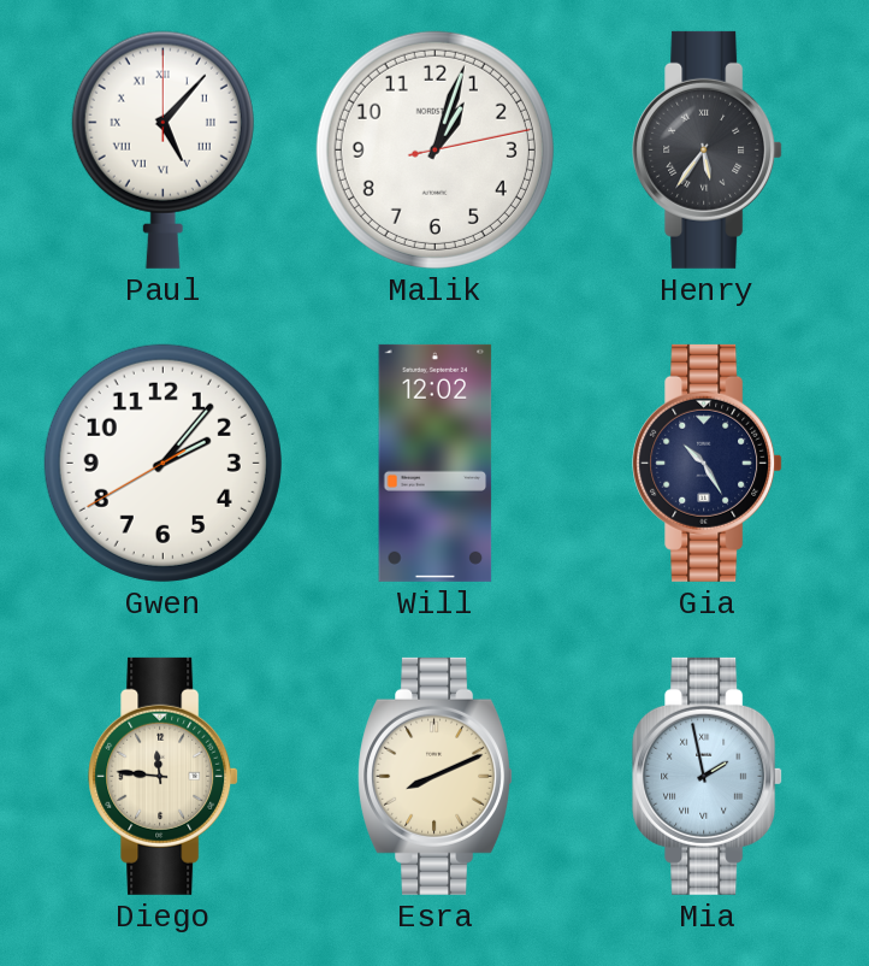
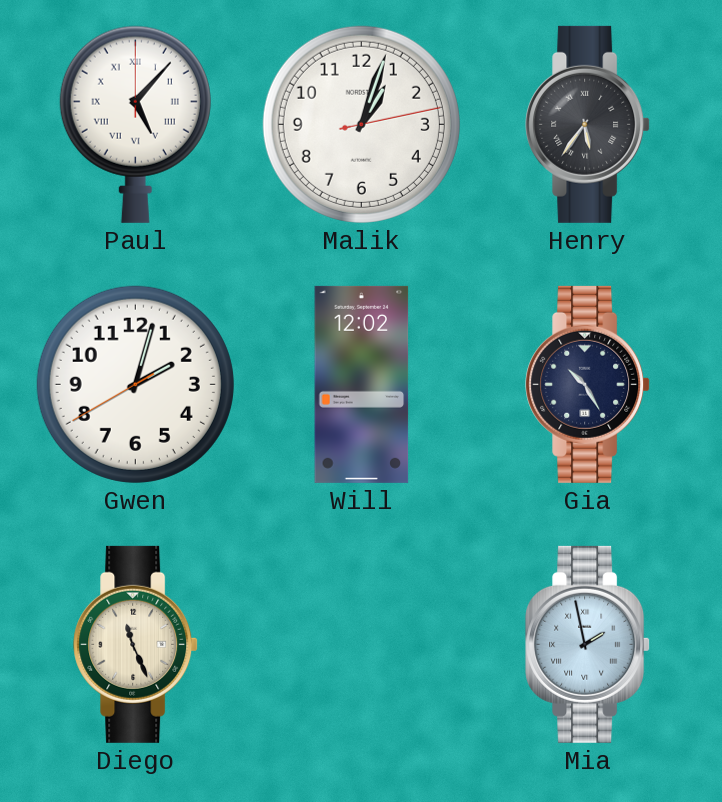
Gwen: 2:06 -> 2:02
Diego: 11:46 -> 11:26
Esra: 8:11 -> none
